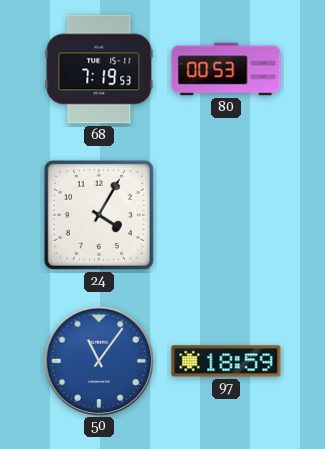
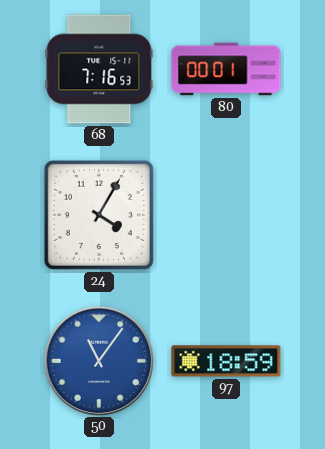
68: 7:19 -> 7:16
80: 00:53 -> 00:01
